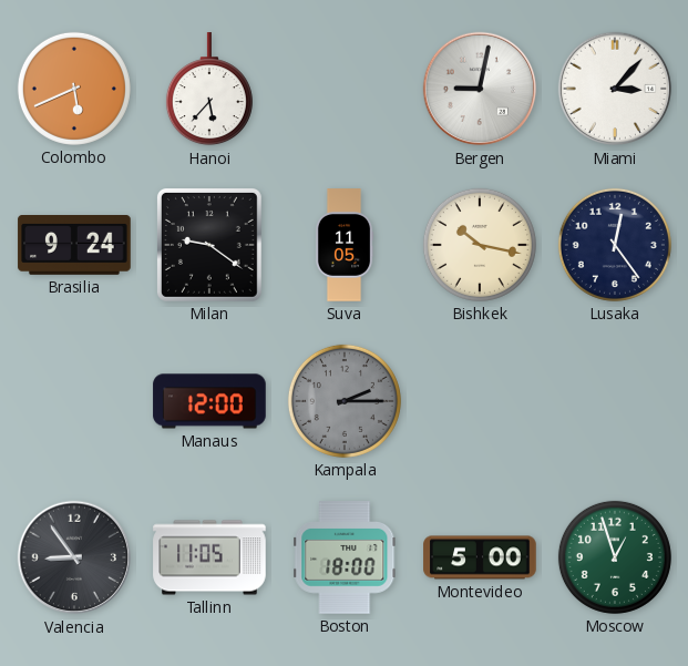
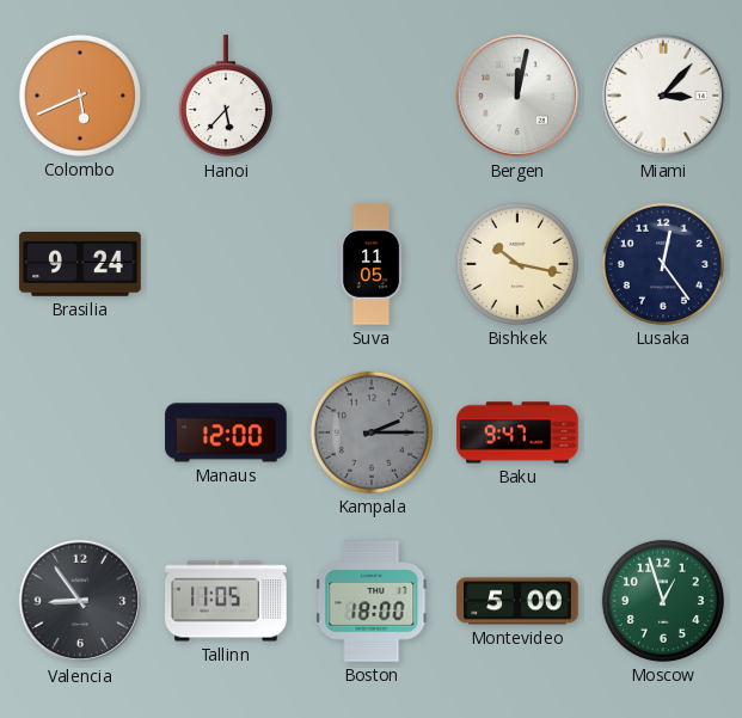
Bergen: 9:02 -> 12:02
Milan: 9:21 -> none
Baku: none -> 9:47
